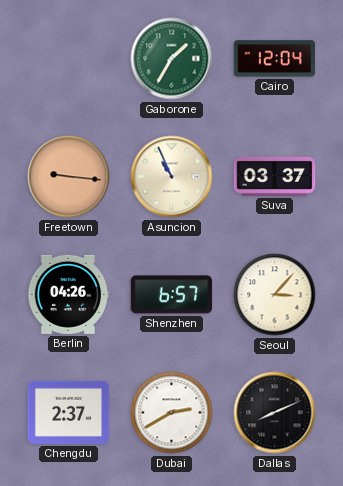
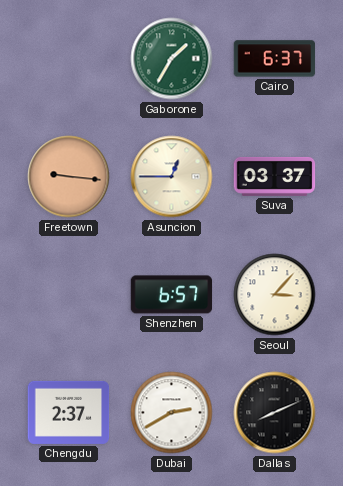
Cairo: 12:04 -> 6:37
Asuncion: 10:56 -> 12:45
Berlin: 04:26 -> none
